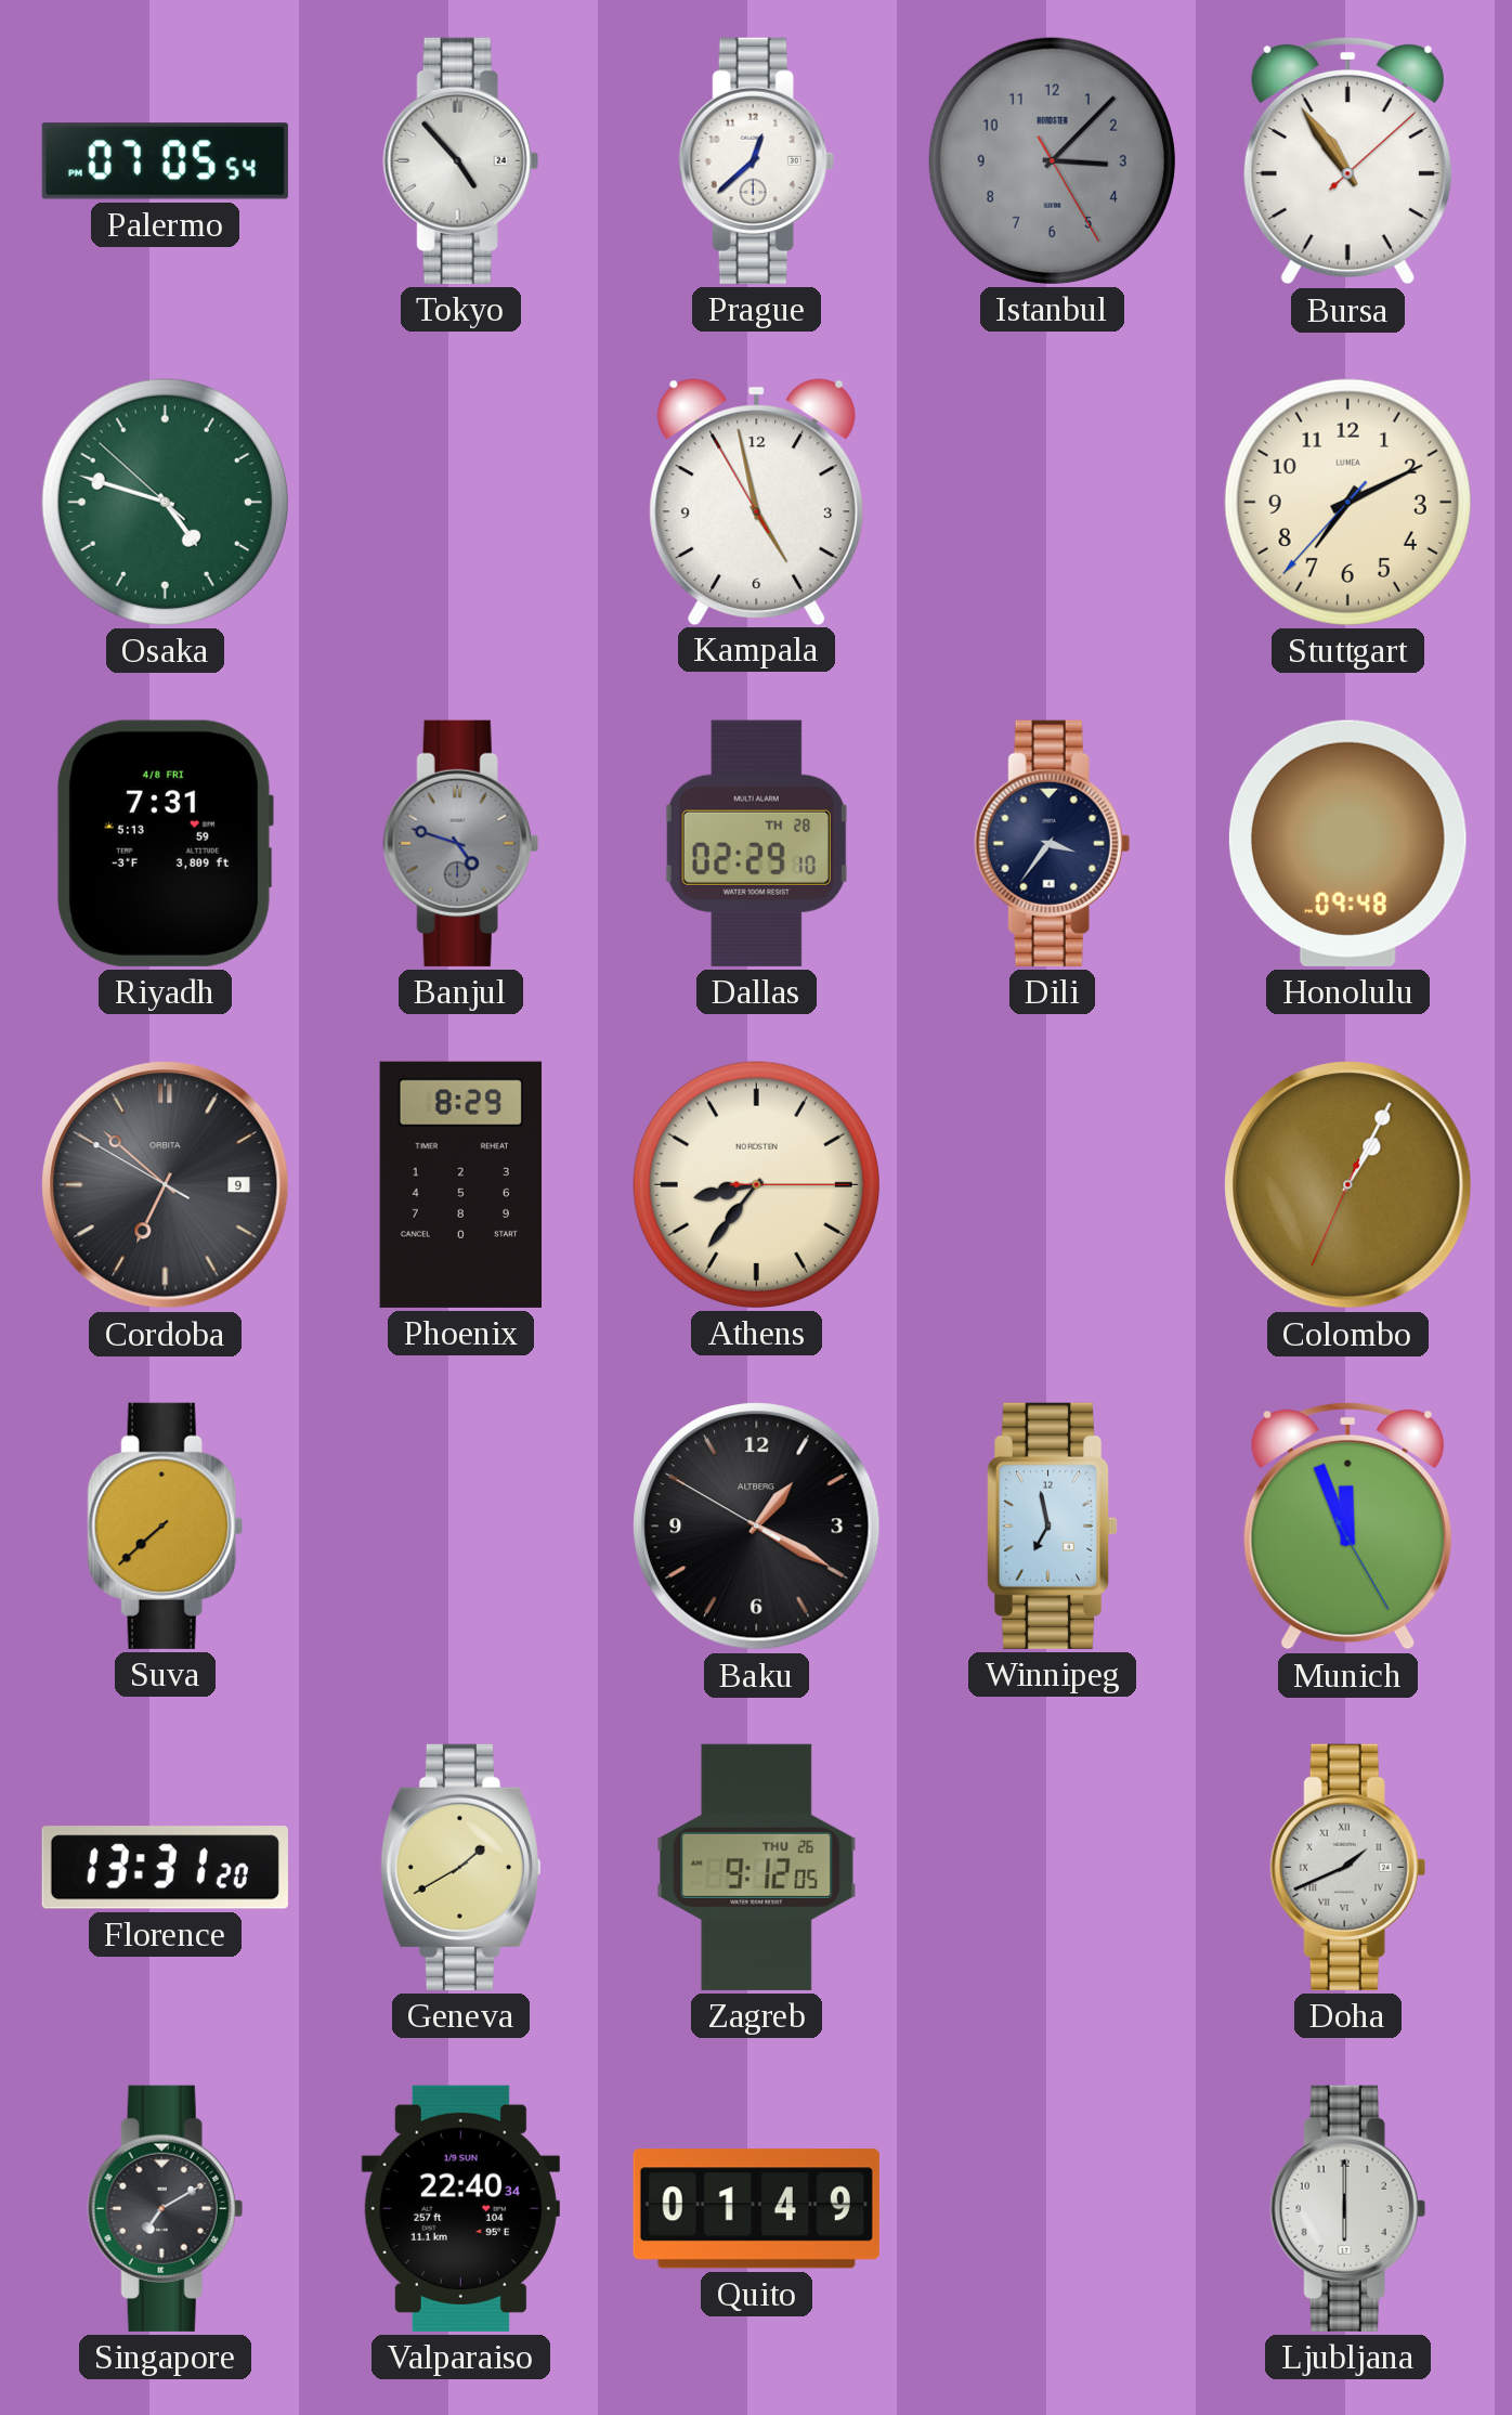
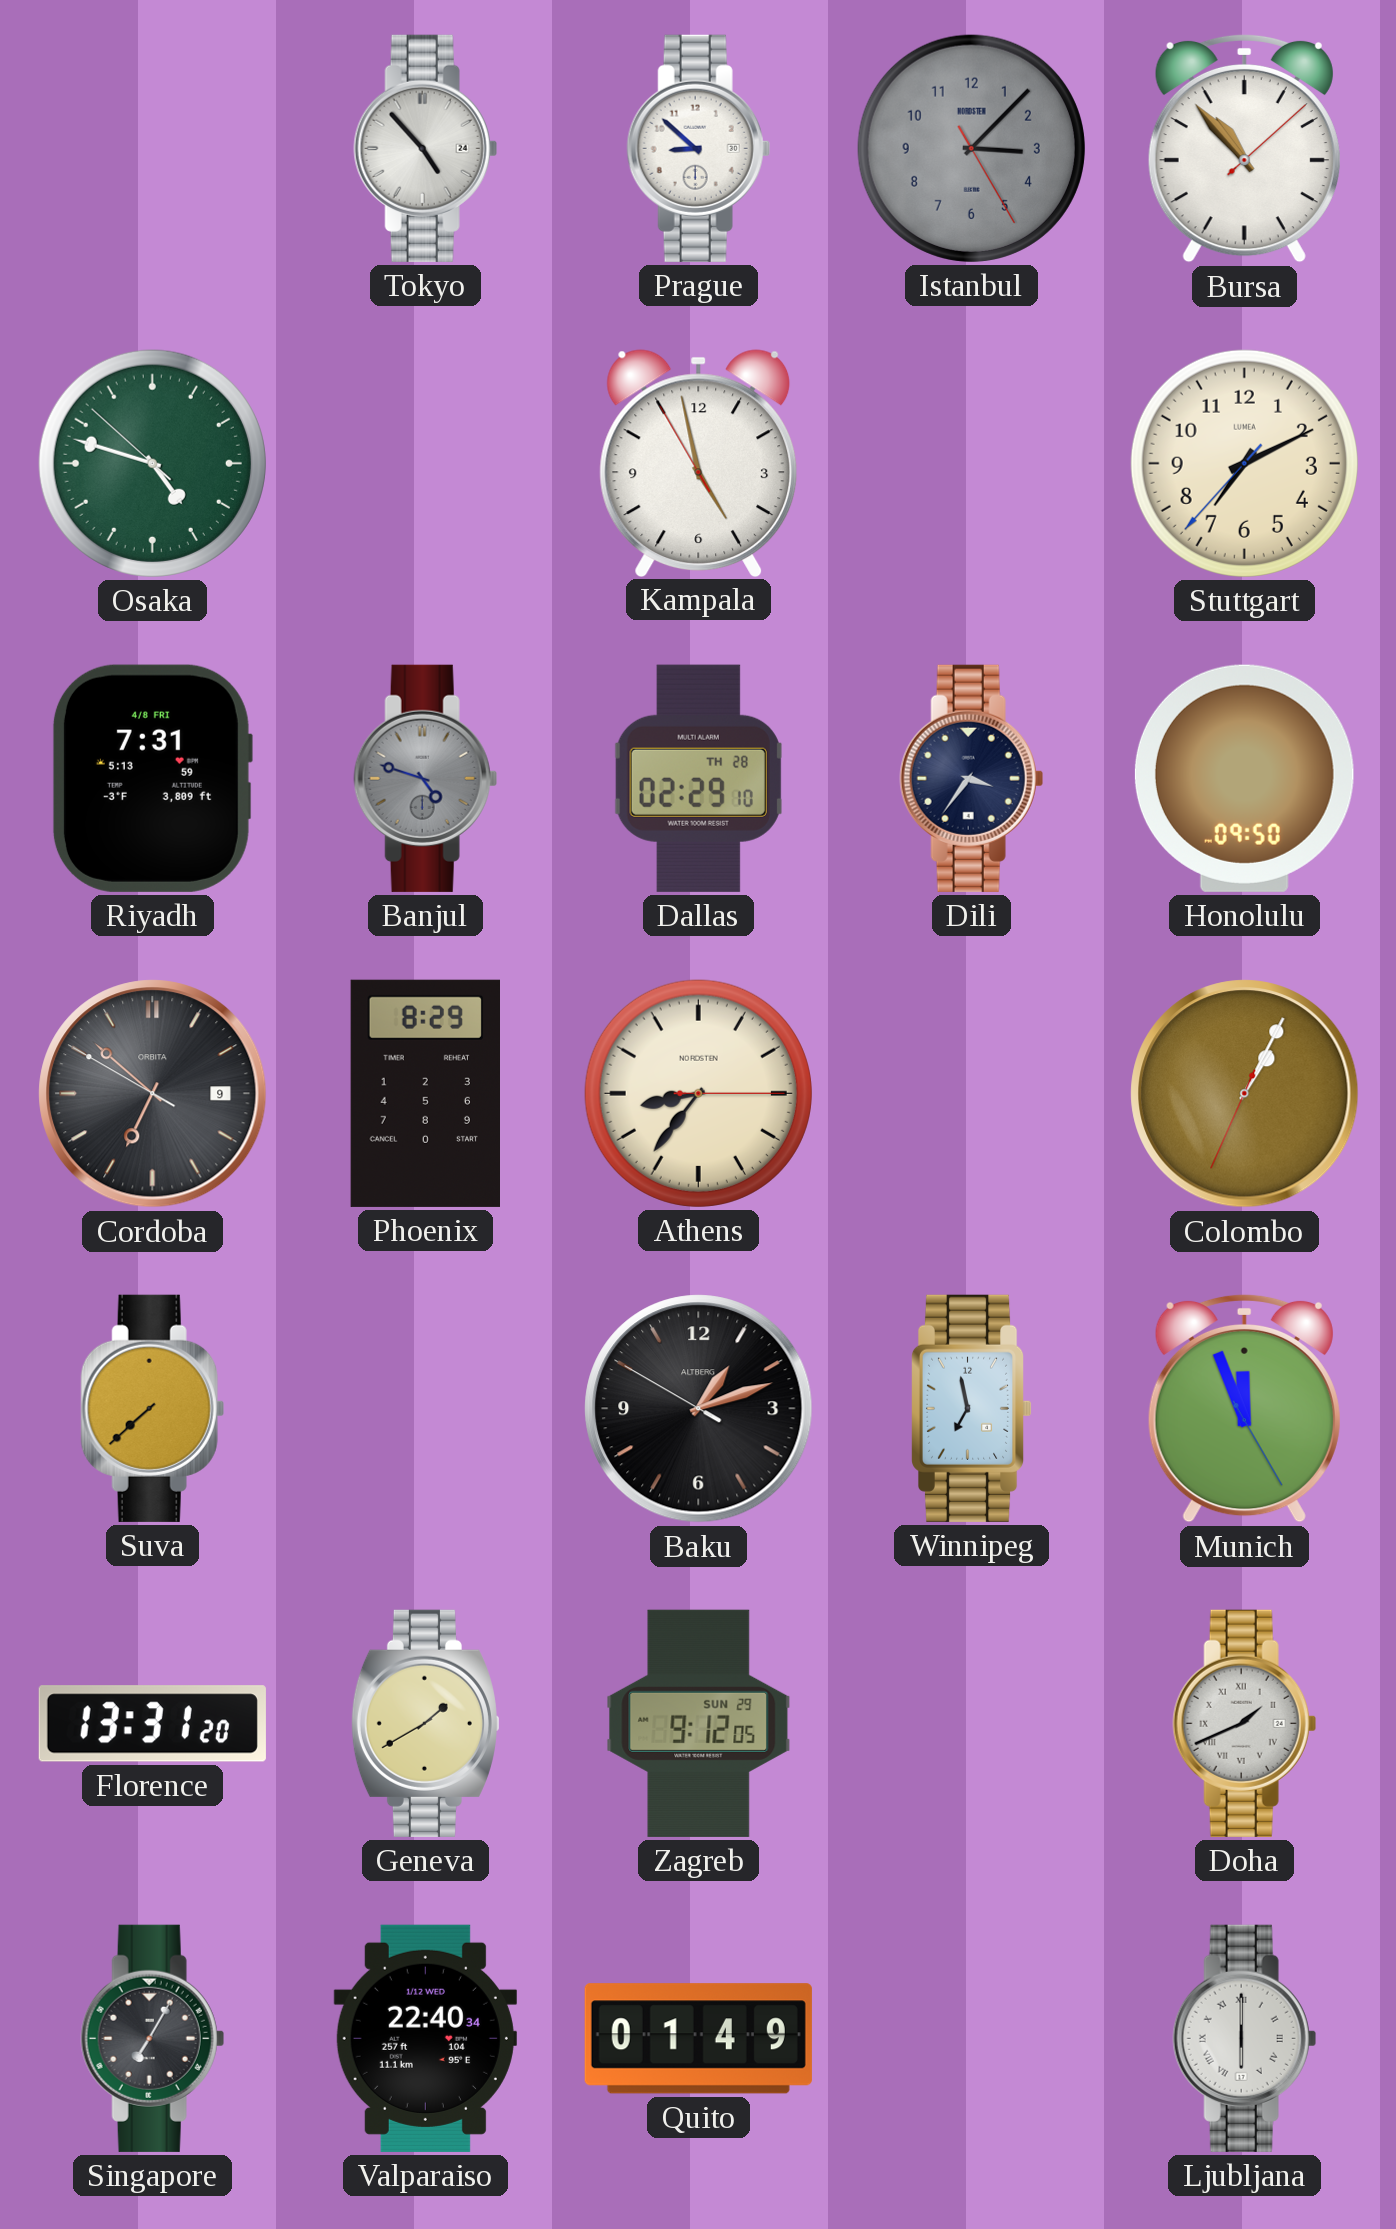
Palermo: 07:05 -> none
Prague: 12:38 -> 8:52
Bursa: 10:54 -> 10:53
Honolulu: 09:48 -> 09:50
Baku: 1:19 -> 1:11
Zagreb date: THU 26 -> SUN 29
Singapore: 7:10 -> 7:05
Valparaiso date: 1/9 SUN -> 1/12 WED
Ljubljana numerals: Arabic -> Roman
